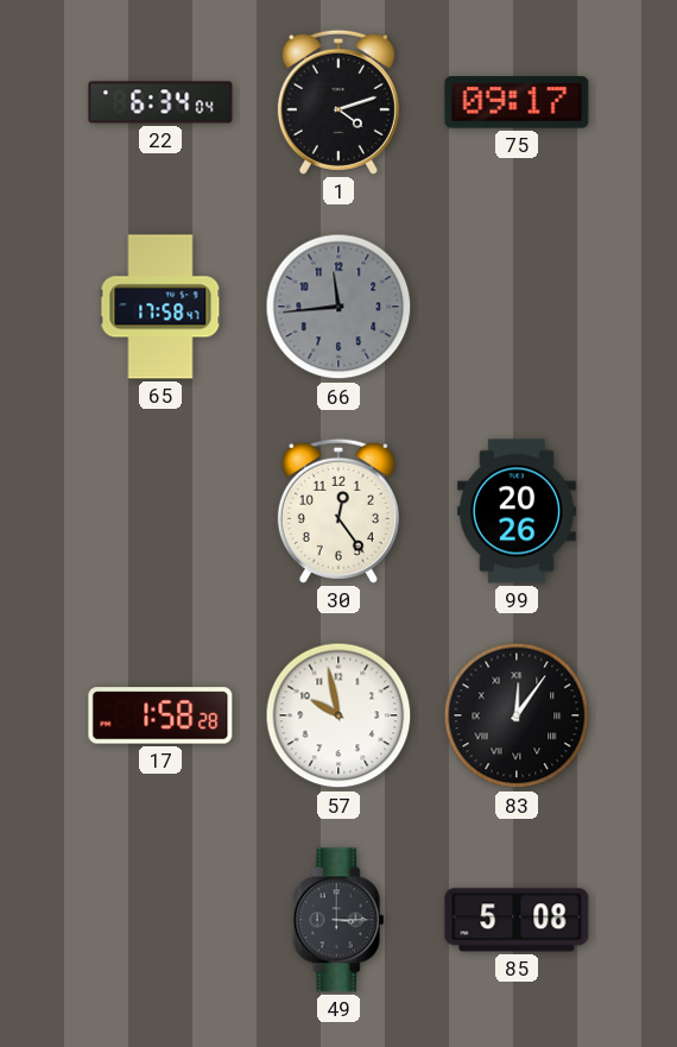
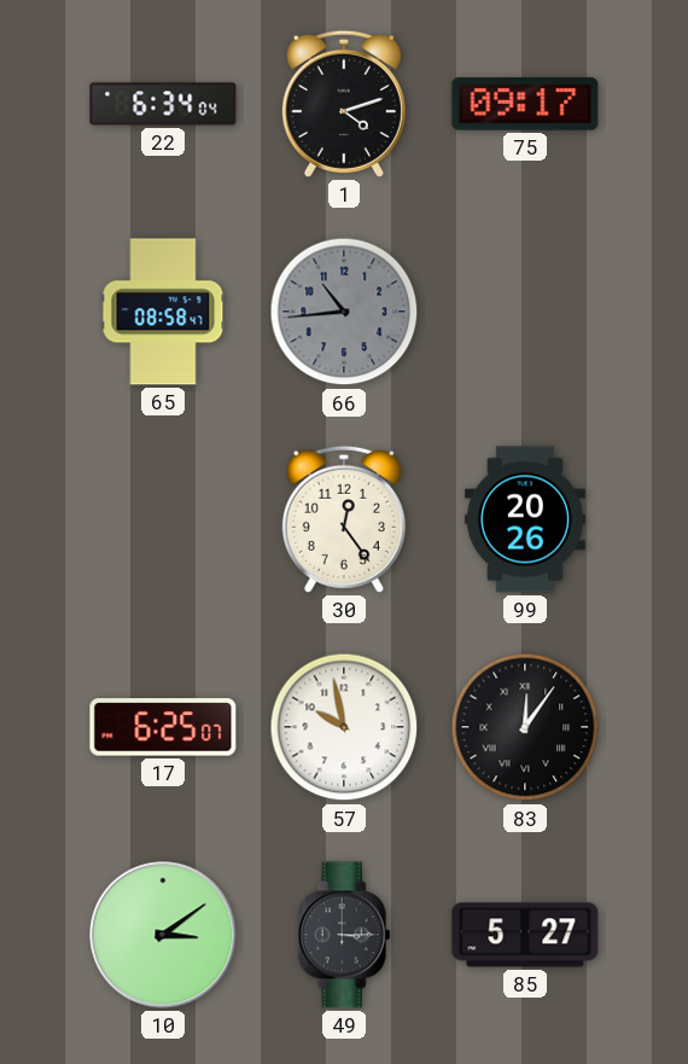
65: 17:58 -> 08:58
66: 11:44 -> 10:44
17: 1:58 -> 6:25
10: none -> 3:09
85: 5:08 -> 5:27
